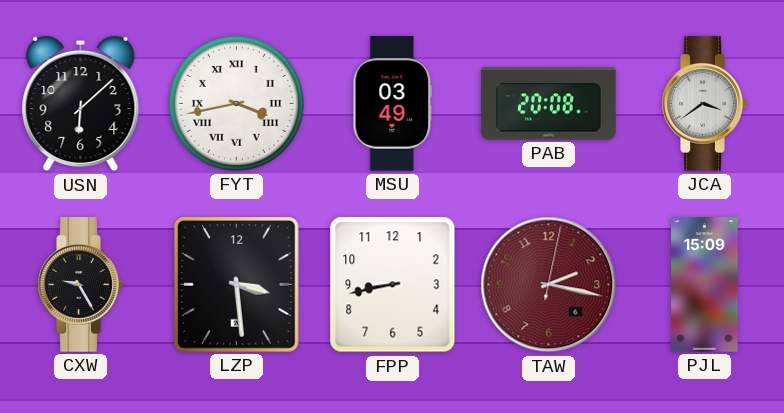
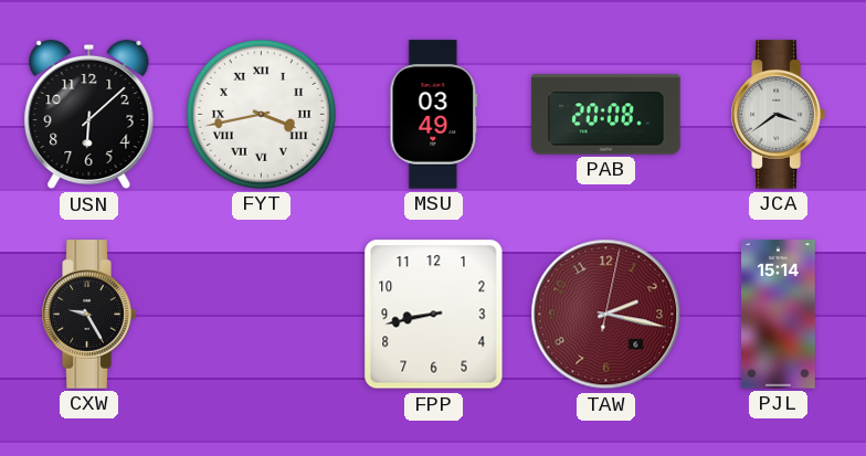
LZP: 3:29 -> none
PJL: 15:09 -> 15:14
